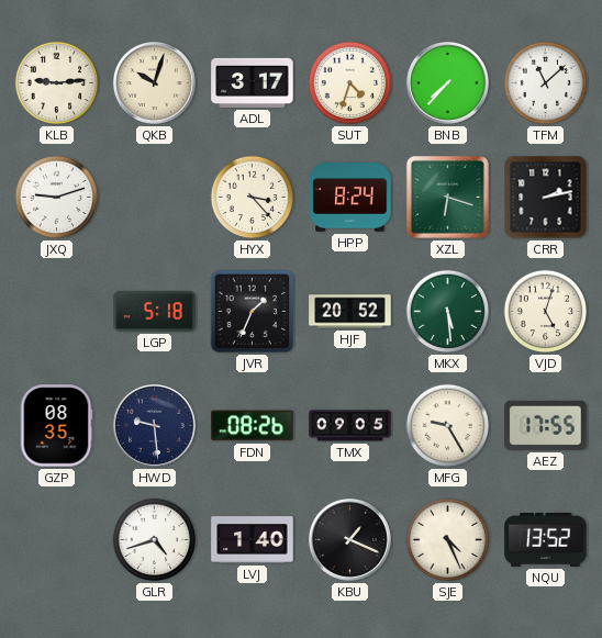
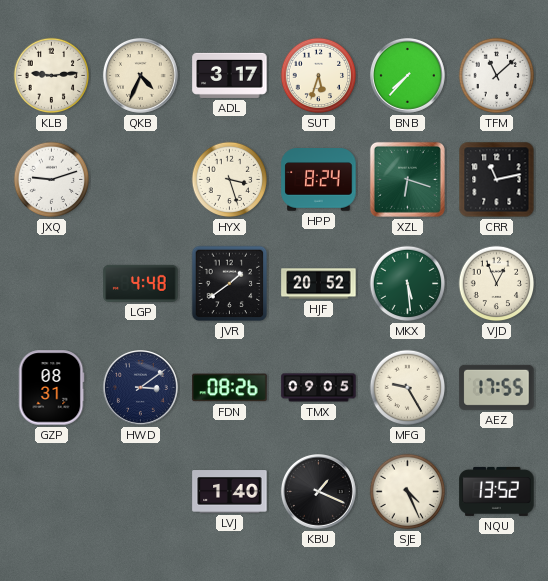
QKB: 10:03 -> 4:34
SUT: 4:33 -> 5:33
HYX: 3:23 -> 3:27
CRR: 2:13 -> 11:13
LGP: 5:18 -> 4:48
JVR: 1:34 -> 1:39
VJD: 5:03 -> 12:56
GZP: 08:35 -> 08:31
HWD: 9:29 -> 3:09
GLR: 4:42 -> none
